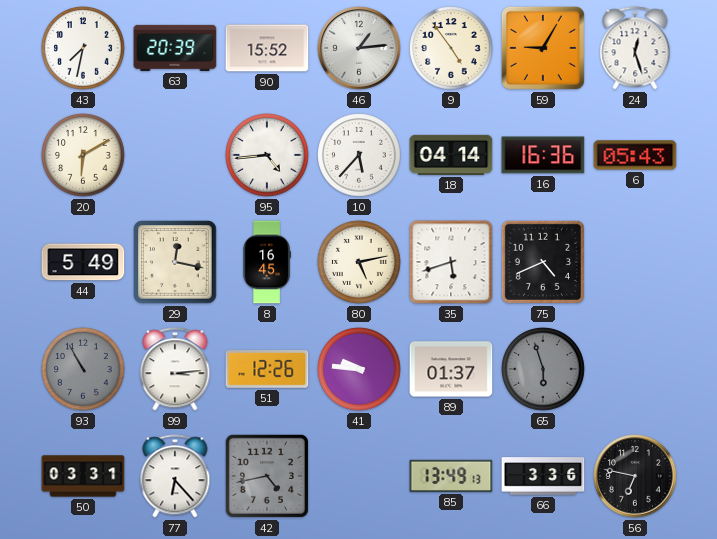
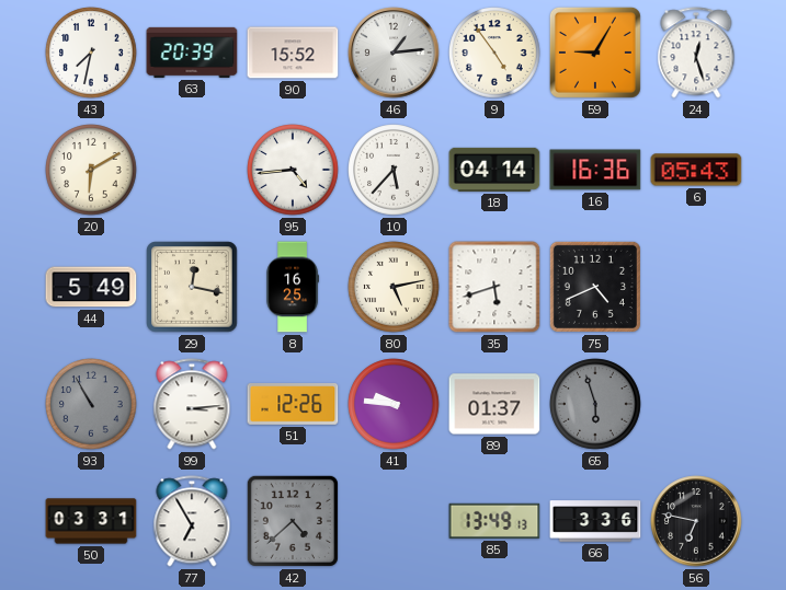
8: 16:45 -> 16:25
77: 6:23 -> 6:55
42: 4:43 -> 4:38
